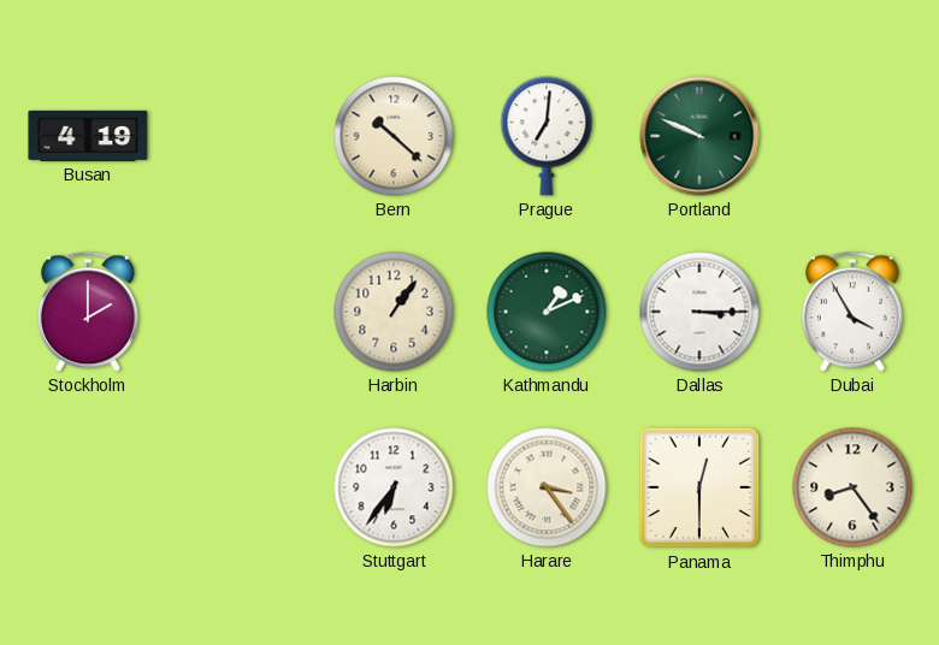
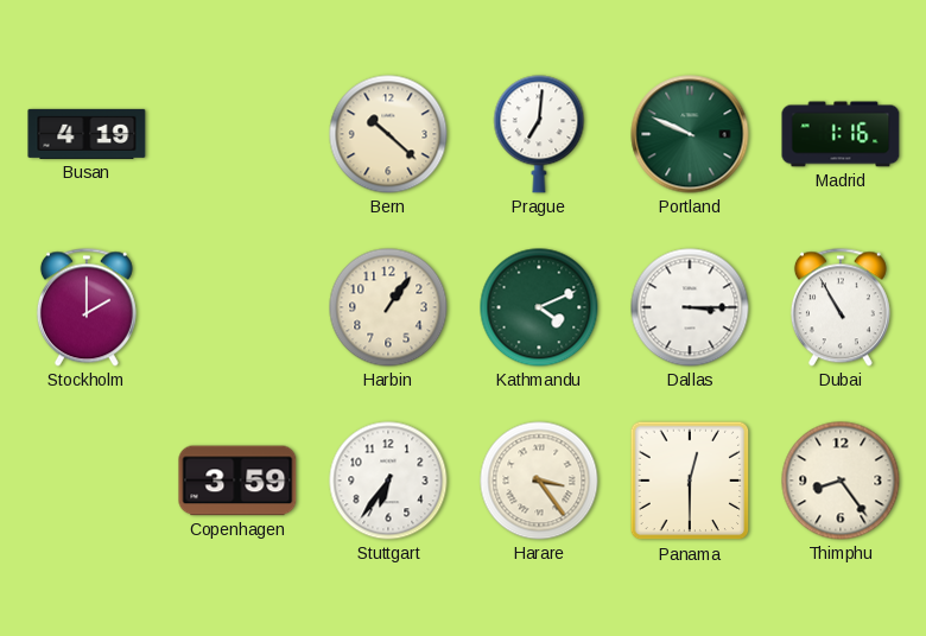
Madrid: none -> 1:16
Kathmandu: 1:11 -> 4:11
Dubai: 3:55 -> 10:55
Copenhagen: none -> 3:59
